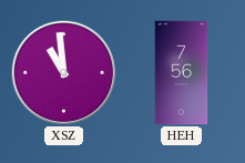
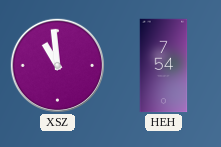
HEH: 7:56 -> 7:54
